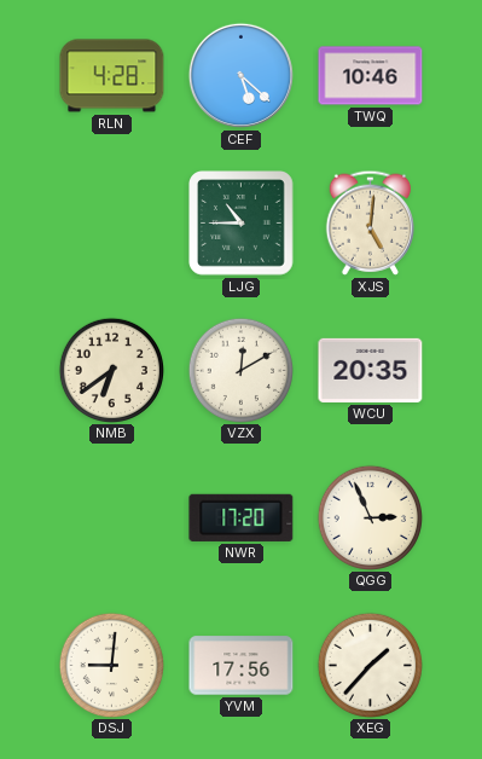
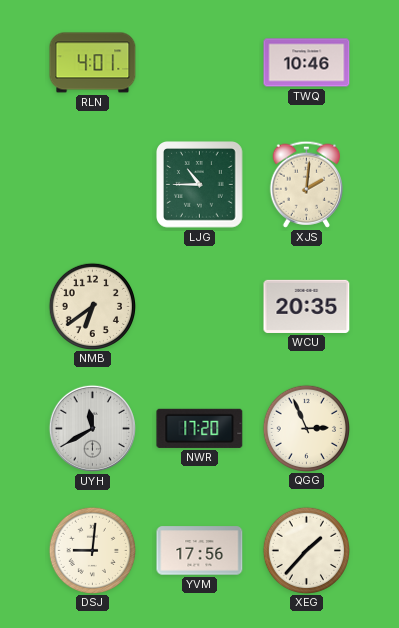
RLN: 4:28 -> 4:01
CEF: 5:22 -> none
XJS: 5:01 -> 2:01
VZX: 12:10 -> none
UYH: none -> 11:40
